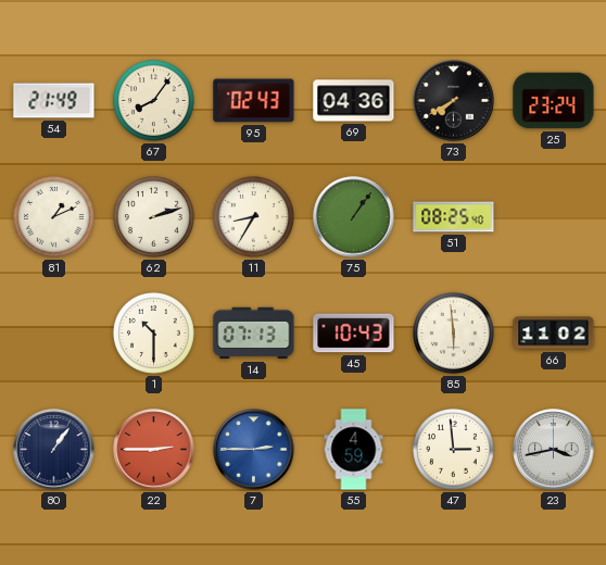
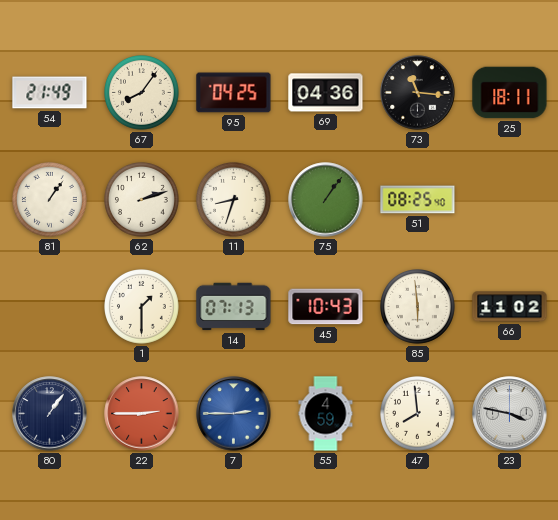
95: 02:43 -> 04:25
73: 7:40 -> 11:16
25: 23:24 -> 18:11
81: 1:11 -> 1:06
11: 8:35 -> 8:33
1: 10:30 -> 1:30
47: 2:59 -> 7:59
23: 3:43 -> 3:47
